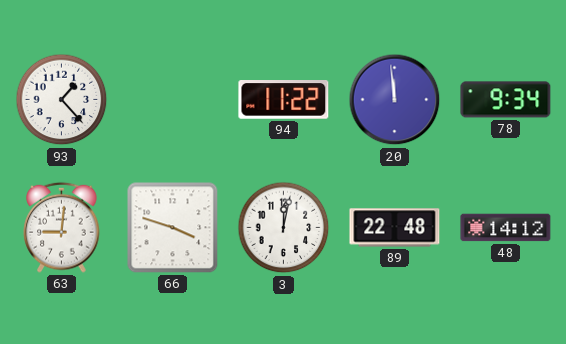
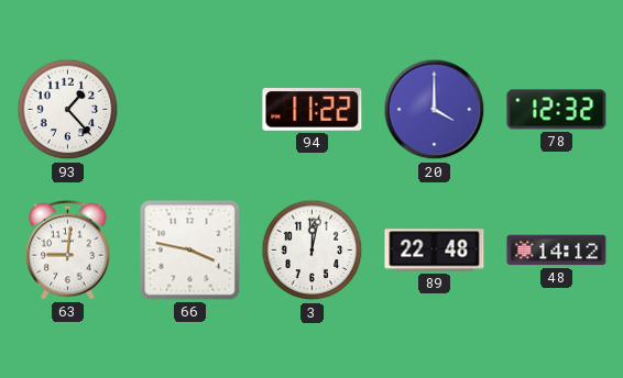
20: 11:59 -> 4:00
78: 9:34 -> 12:32
66: 3:48 -> 3:47
